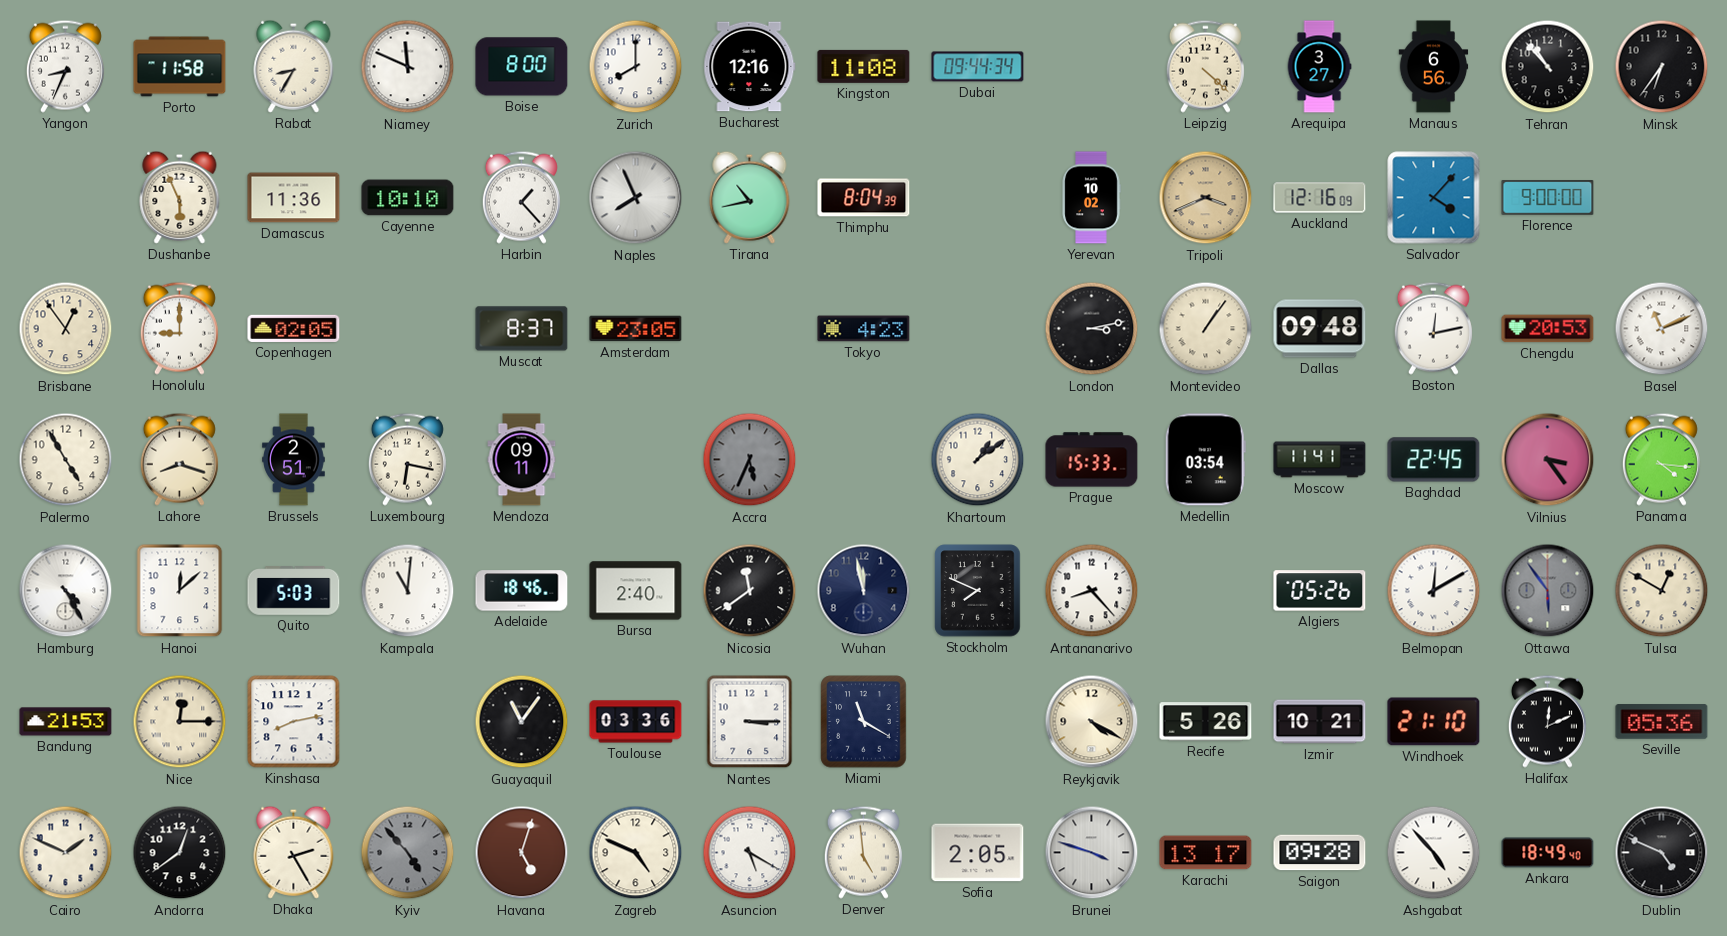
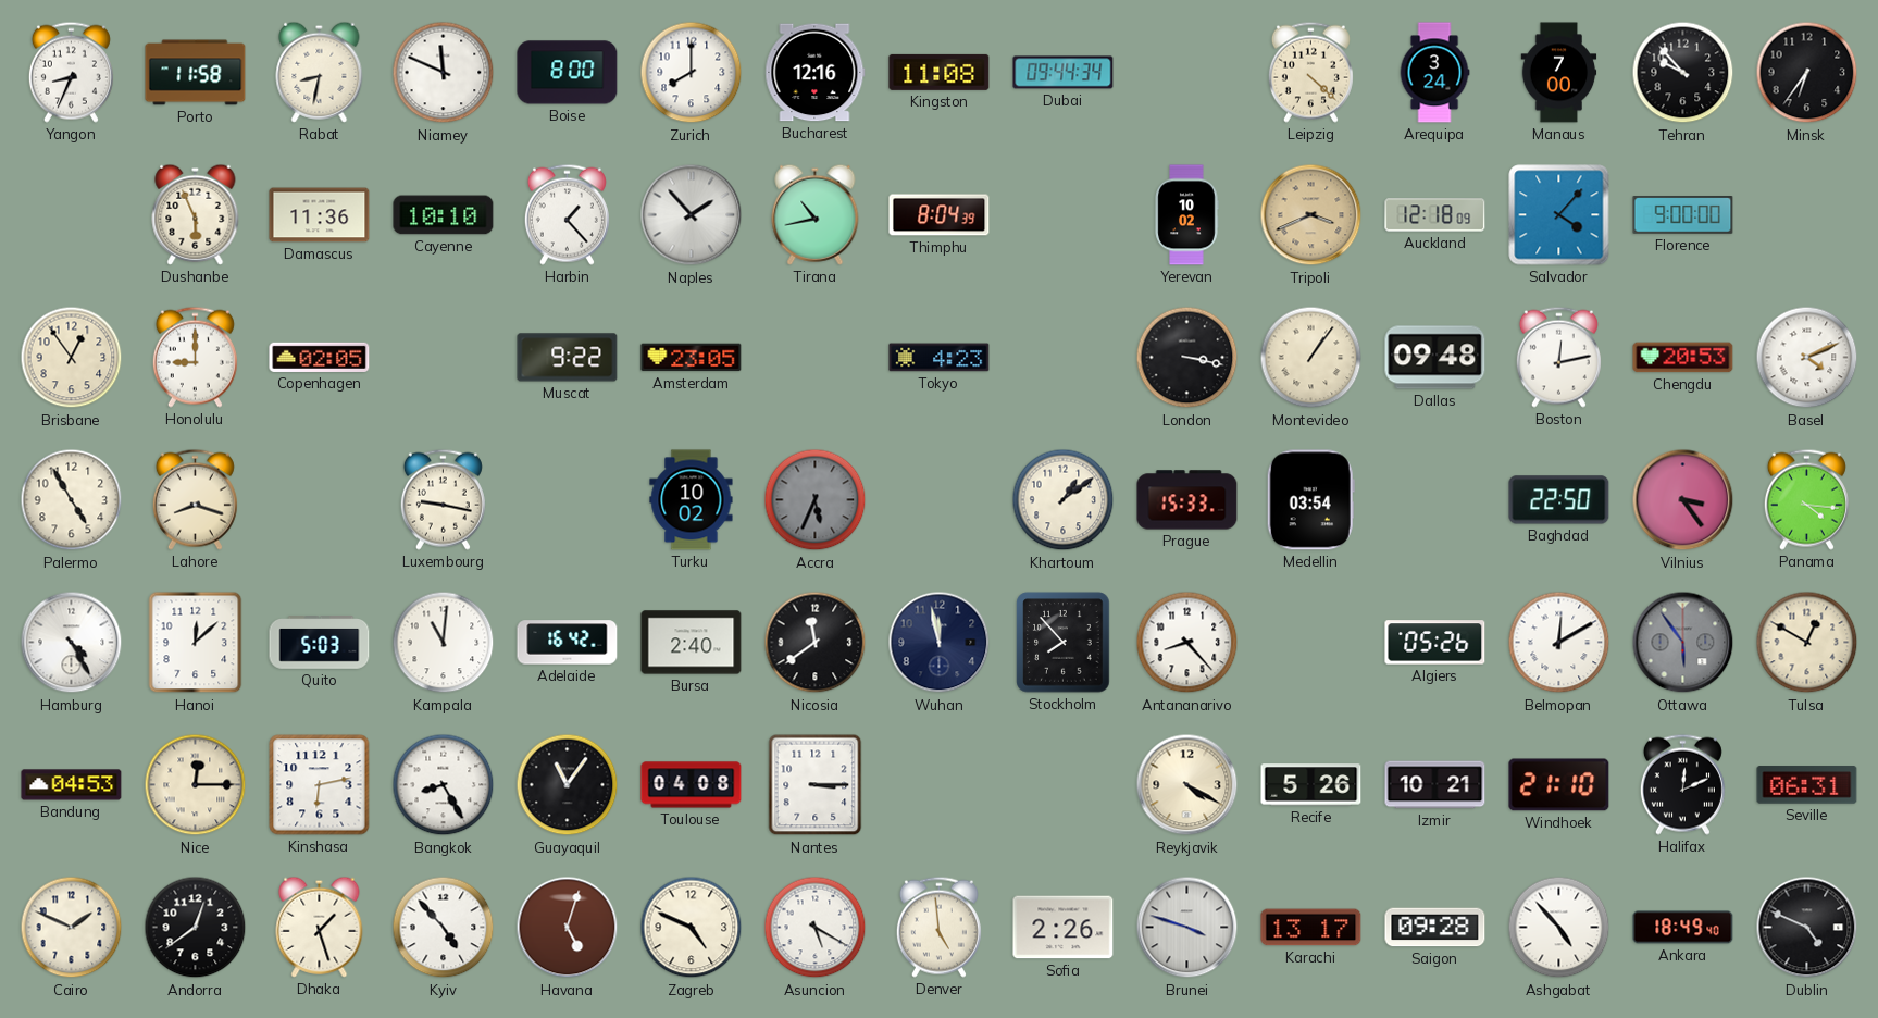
Rabat: 8:35 -> 8:32
Arequipa: 3:27 -> 3:24
Manaus: 6:56 -> 7:00
Tehran: 10:53 -> 9:53
Naples: 7:56 -> 1:53
Auckland: 12:16 -> 12:18
Muscat: 8:37 -> 9:22
London: 3:13 -> 3:17
Basel: 11:11 -> 4:11
Brussels: 2:51 -> none
Luxembourg: 6:17 -> 9:17
Mendoza: 09:11 -> none
Turku: none -> 10:02
Moscow: 11:41 -> none
Baghdad: 22:45 -> 22:50
Adelaide: 18:46 -> 16:42
Stockholm: 7:49 -> 7:53
Bandung: 21:53 -> 04:53
Kinshasa: 8:13 -> 6:13
Bangkok: none -> 8:25
Toulouse: 03:36 -> 04:08
Miami: 11:20 -> none
Seville: 05:36 -> 06:31
Dhaka: 2:25 -> 1:27
Kyiv dial: grey -> white
Sofia: 2:05 -> 2:26
